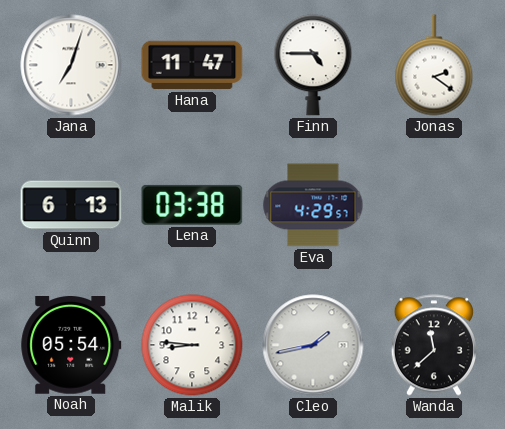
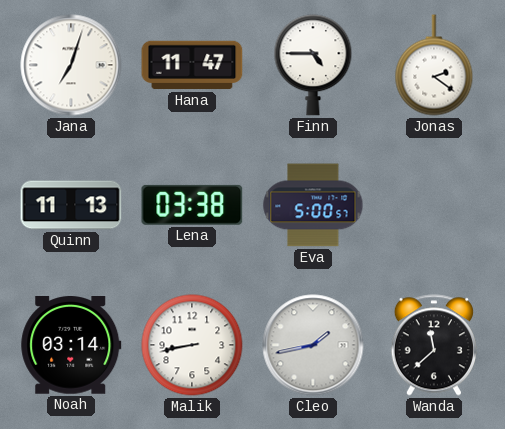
Quinn: 6:13 -> 11:13
Eva: 4:29 -> 5:00
Noah: 05:54 -> 03:14
Malik: 8:46 -> 8:43
